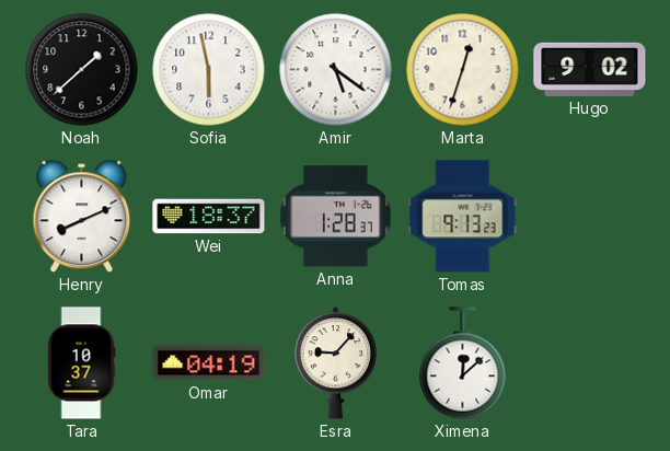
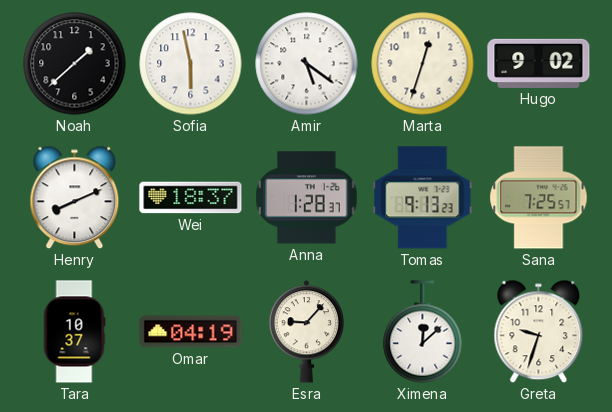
Sana: none -> 7:25
Greta: none -> 9:33
